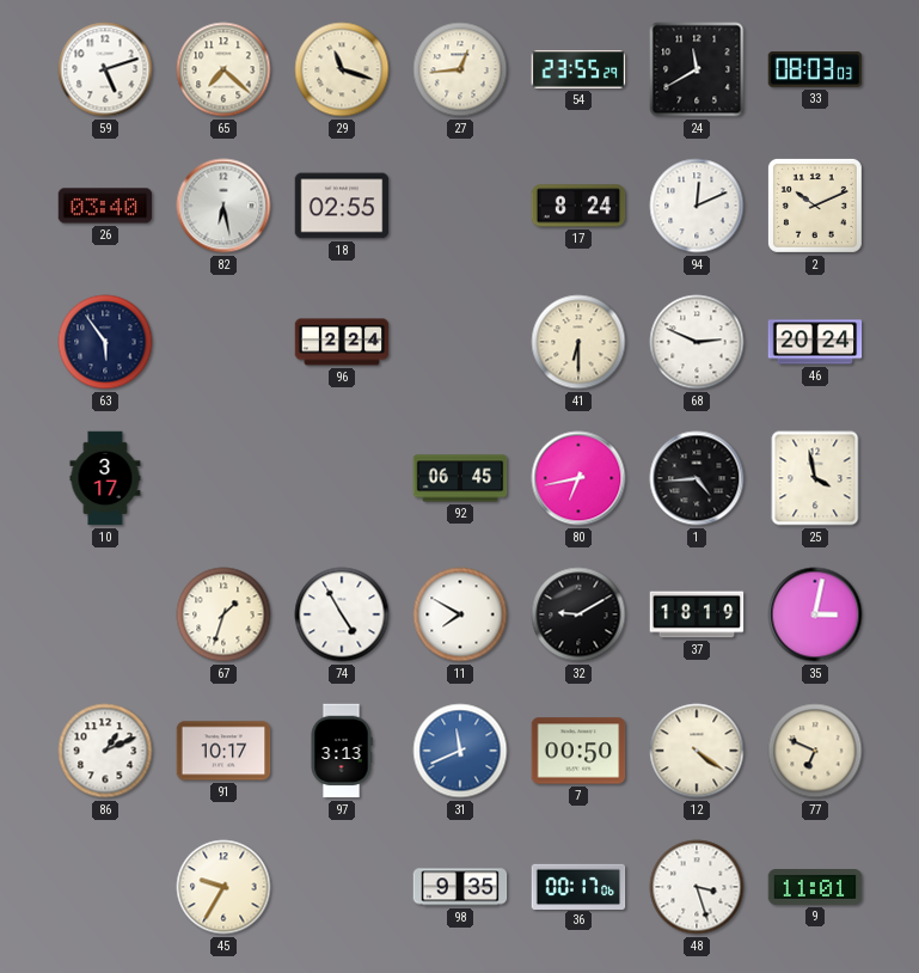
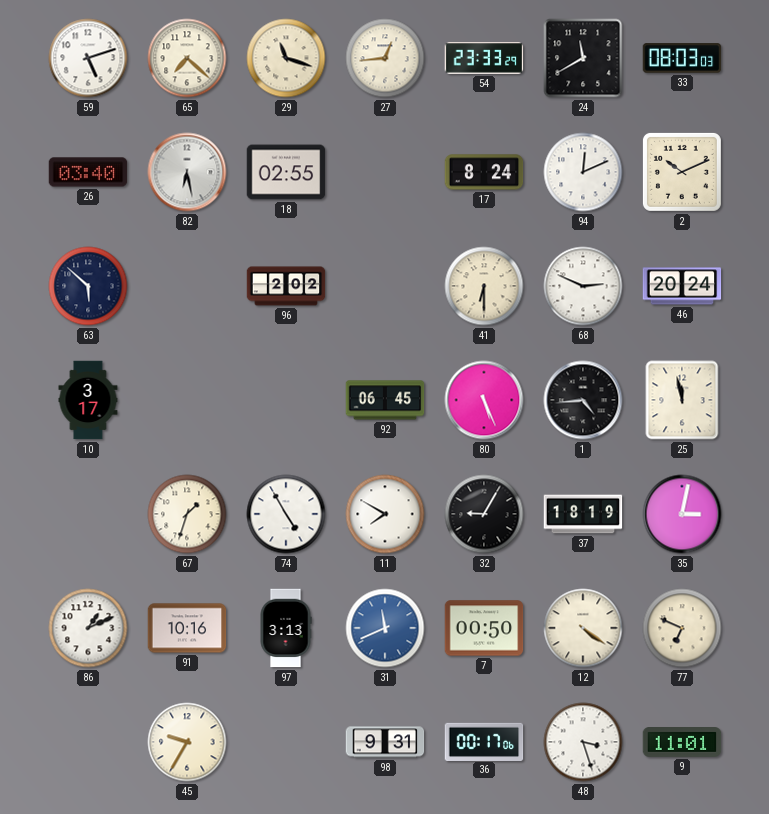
54: 23:55 -> 23:33
63: 5:54 -> 5:52
96: 2:24 -> 2:02
80: 6:43 -> 5:26
25: 3:58 -> 11:58
32: 9:10 -> 9:05
91: 10:17 -> 10:16
98: 9:35 -> 9:31
